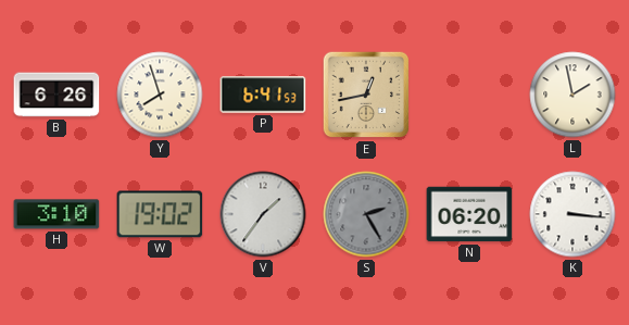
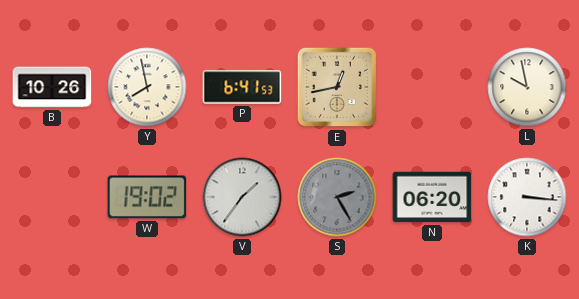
B: 6:26 -> 10:26
Y: 7:57 -> 7:58
L: 1:58 -> 9:58
H: 3:10 -> none
